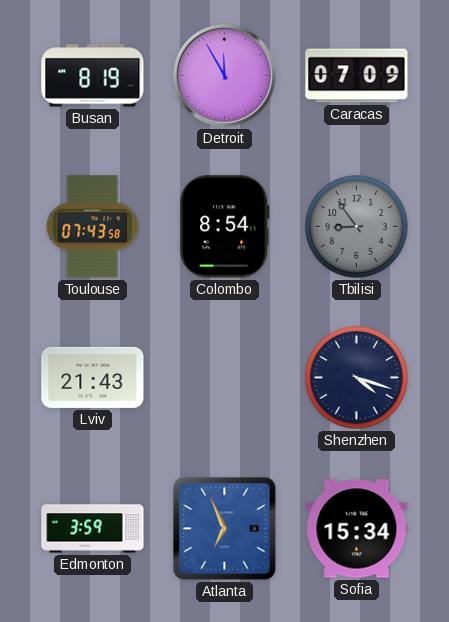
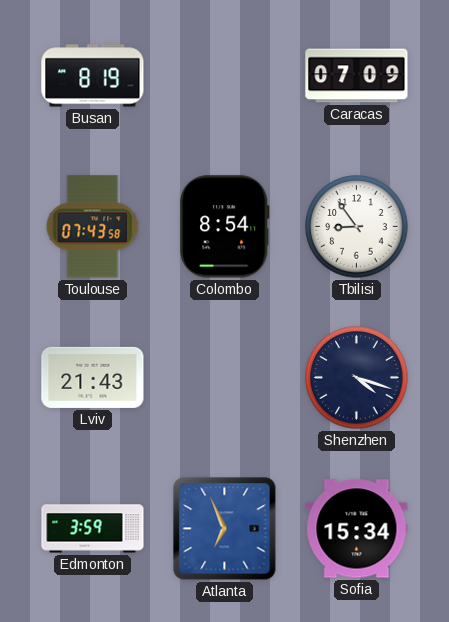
Detroit: 11:55 -> none
Tbilisi dial: grey -> white
